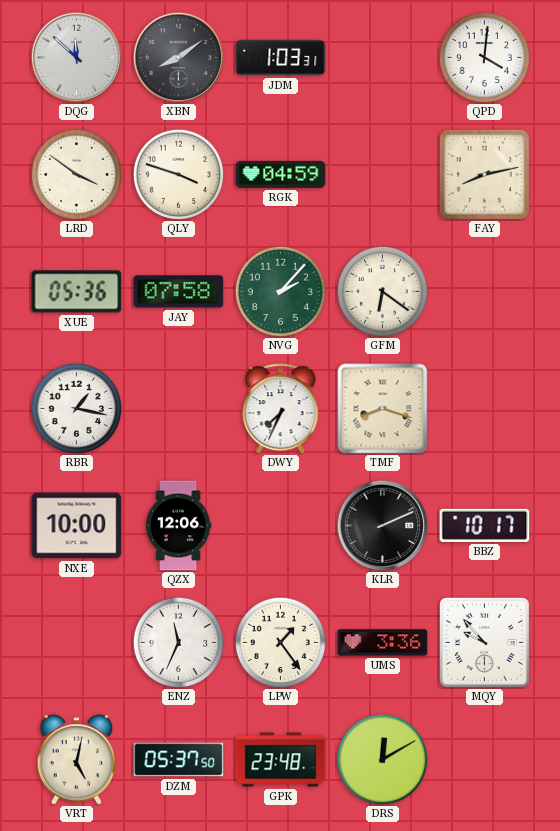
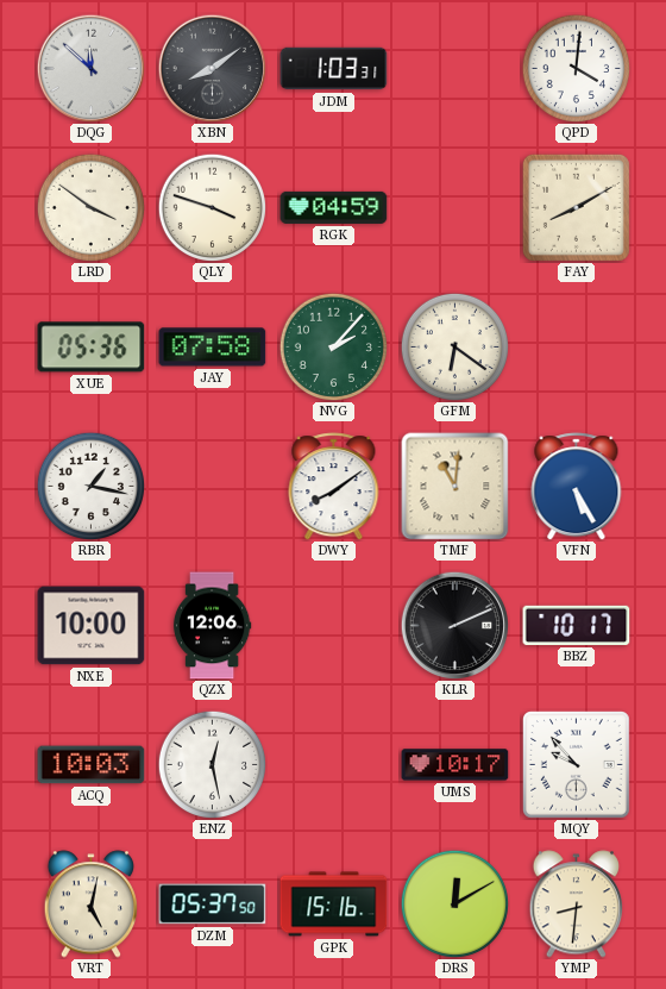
FAY: 8:13 -> 8:10
DWY: 7:34 -> 8:09
TMF: 8:18 -> 11:01
VFN: none -> 5:25
ACQ: none -> 10:03
ENZ: 11:34 -> 12:28
LPW: 1:24 -> none
UMS: 3:36 -> 10:17
GPK: 23:48 -> 15:16
YMP: none -> 8:31
